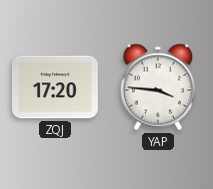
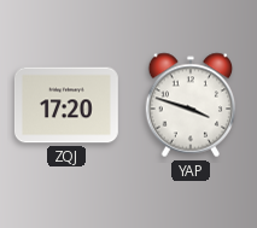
YAP: 3:46 -> 3:48
